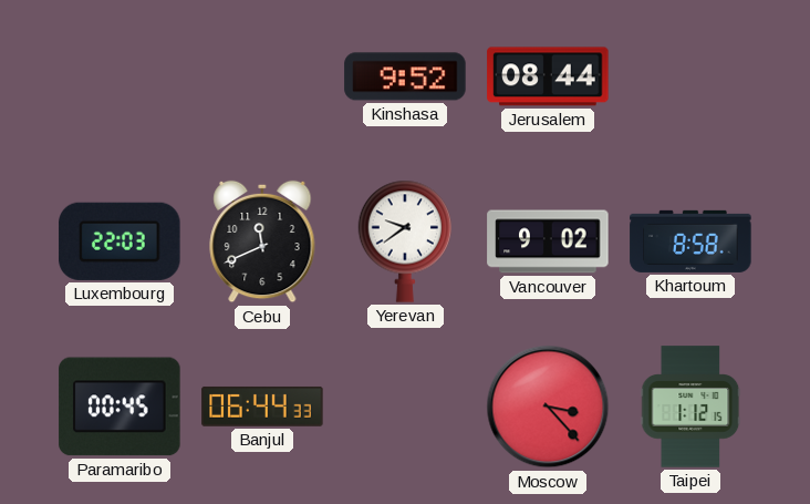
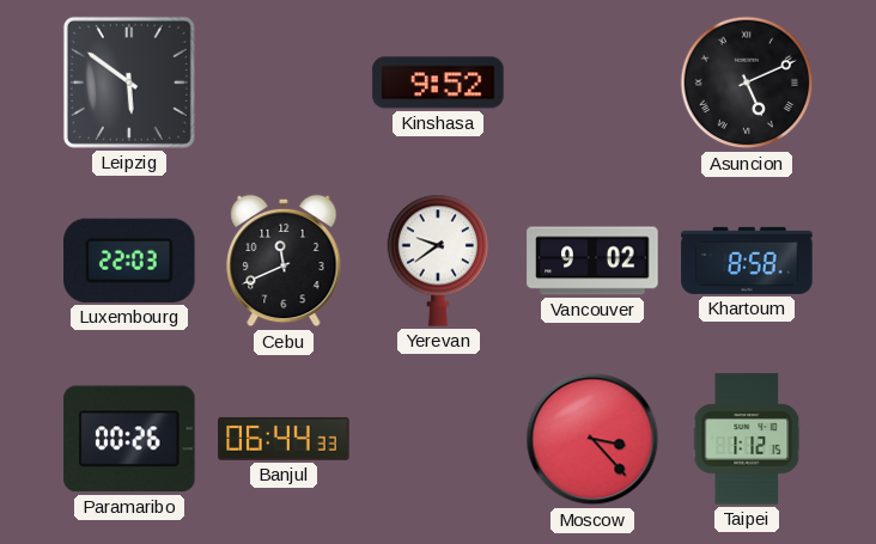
Leipzig: none -> 5:51
Jerusalem: 08:44 -> none
Asuncion: none -> 5:11
Paramaribo: 00:45 -> 00:26
